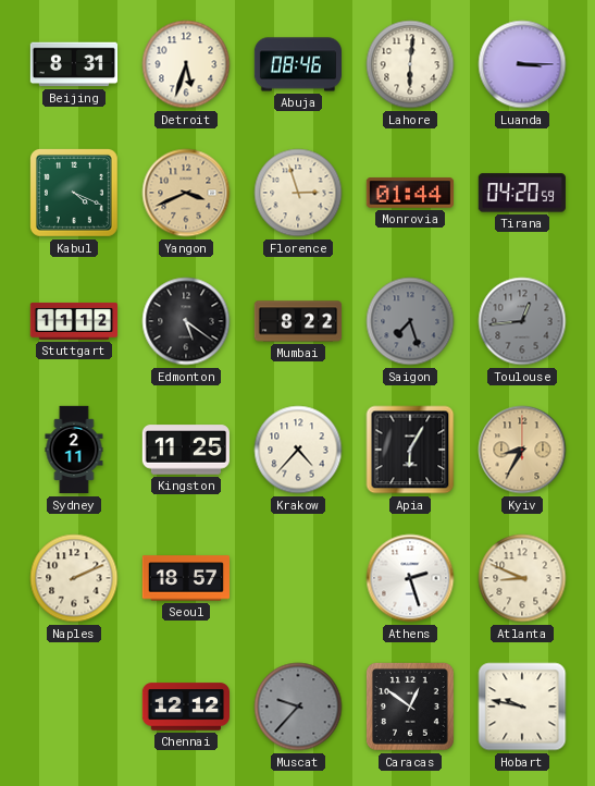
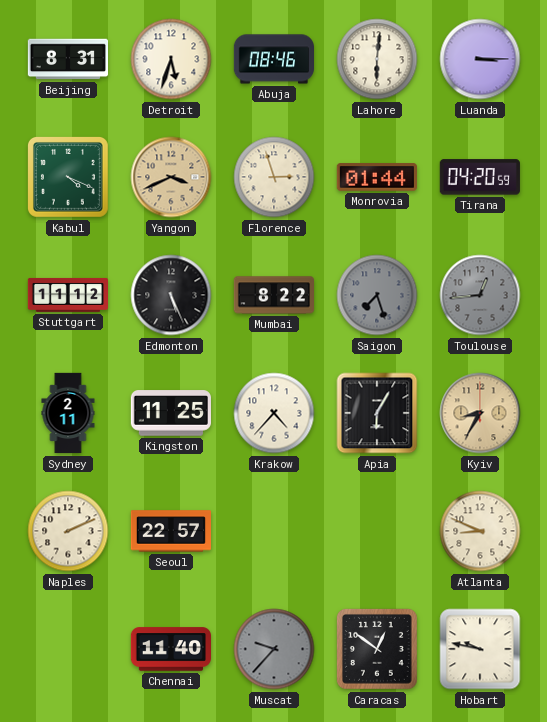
Edmonton: 5:21 -> 5:26
Seoul: 18:57 -> 22:57
Athens: 2:27 -> none
Chennai: 12:12 -> 11:40
